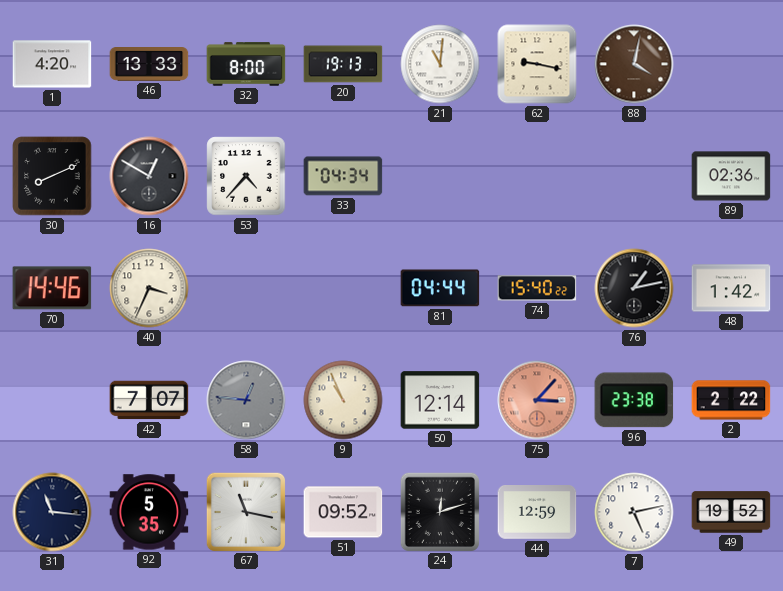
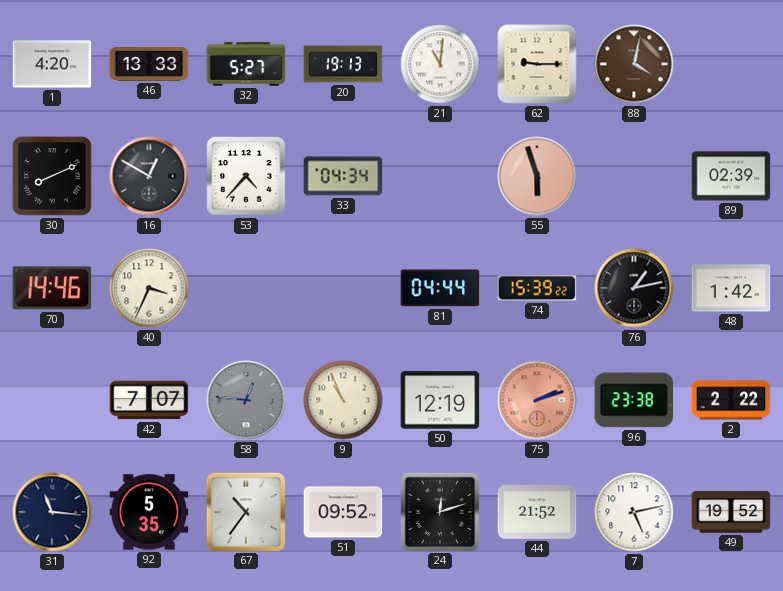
32: 8:00 -> 5:27
62: 9:17 -> 9:15
55: none -> 5:57
89: 02:36 -> 02:39
74: 15:40 -> 15:39
50: 12:14 -> 12:19
75: 3:07 -> 2:12
67: 11:17 -> 10:36
44: 12:59 -> 21:52
